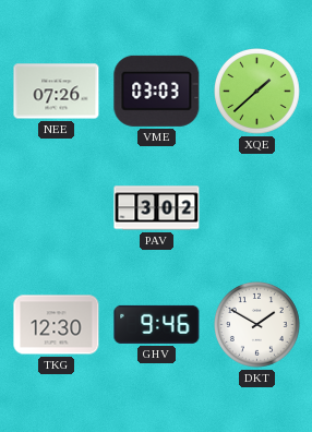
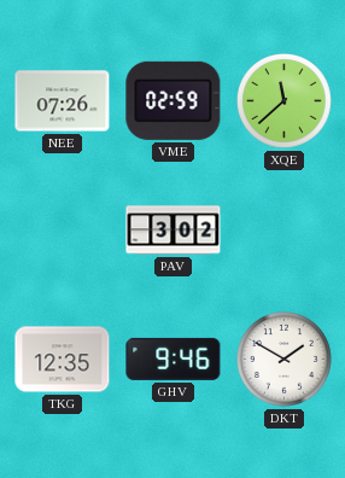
VME: 03:03 -> 02:59
XQE: 1:38 -> 11:38
TKG: 12:30 -> 12:35
